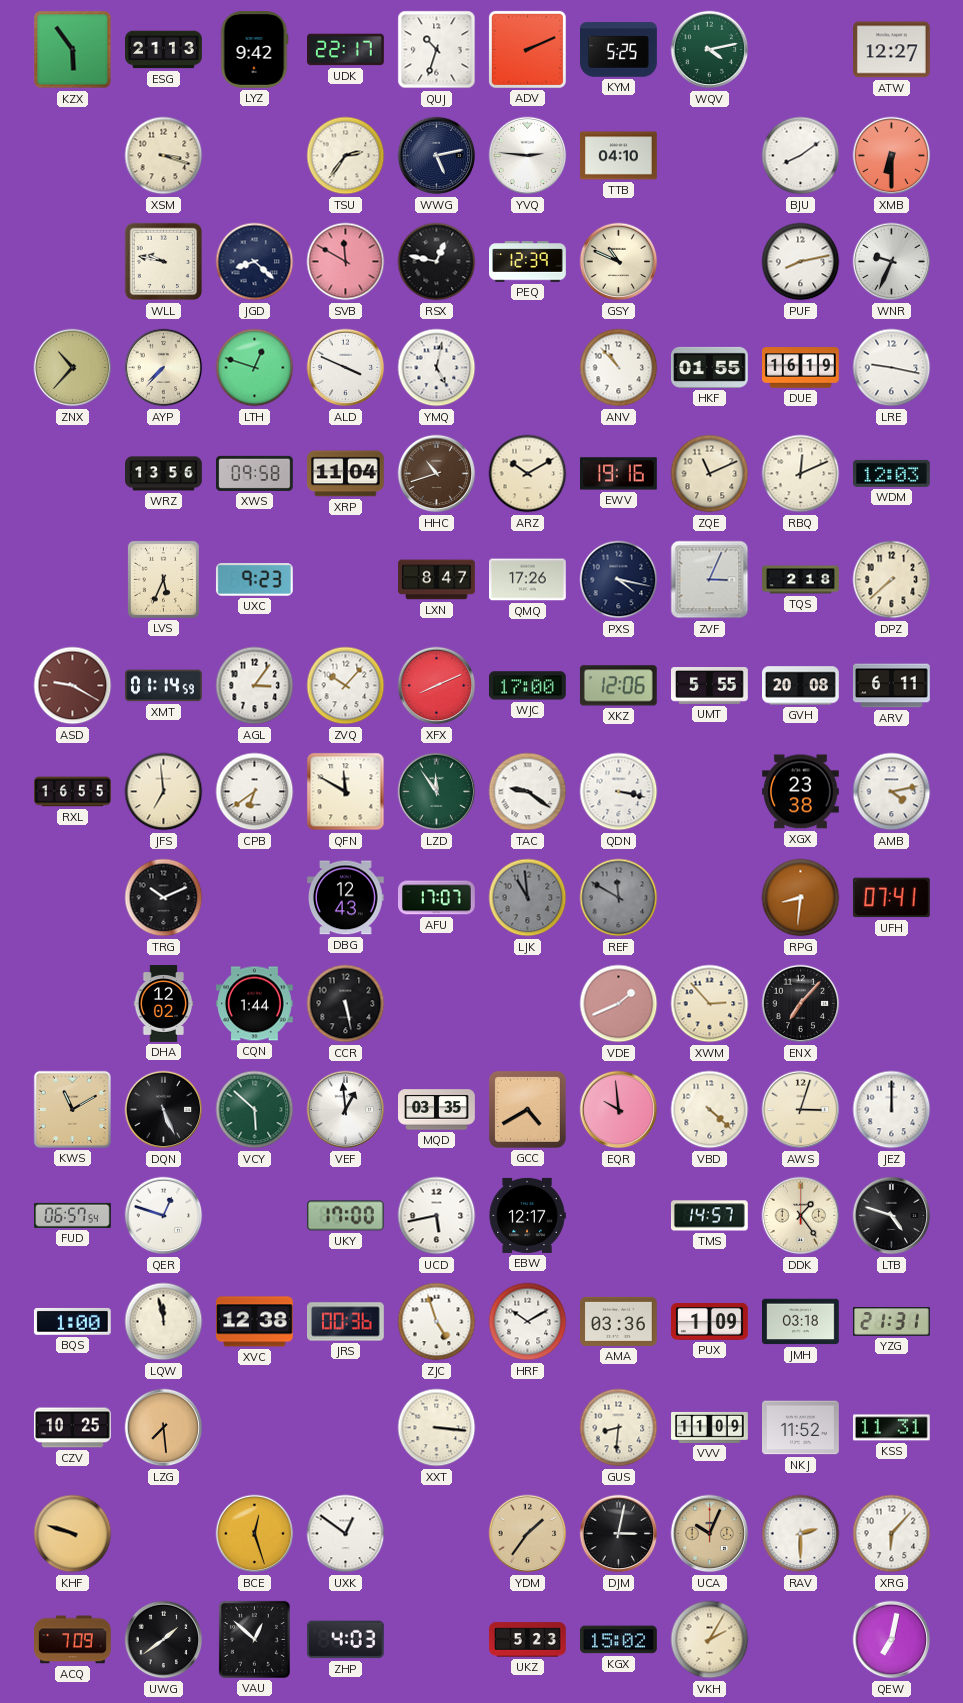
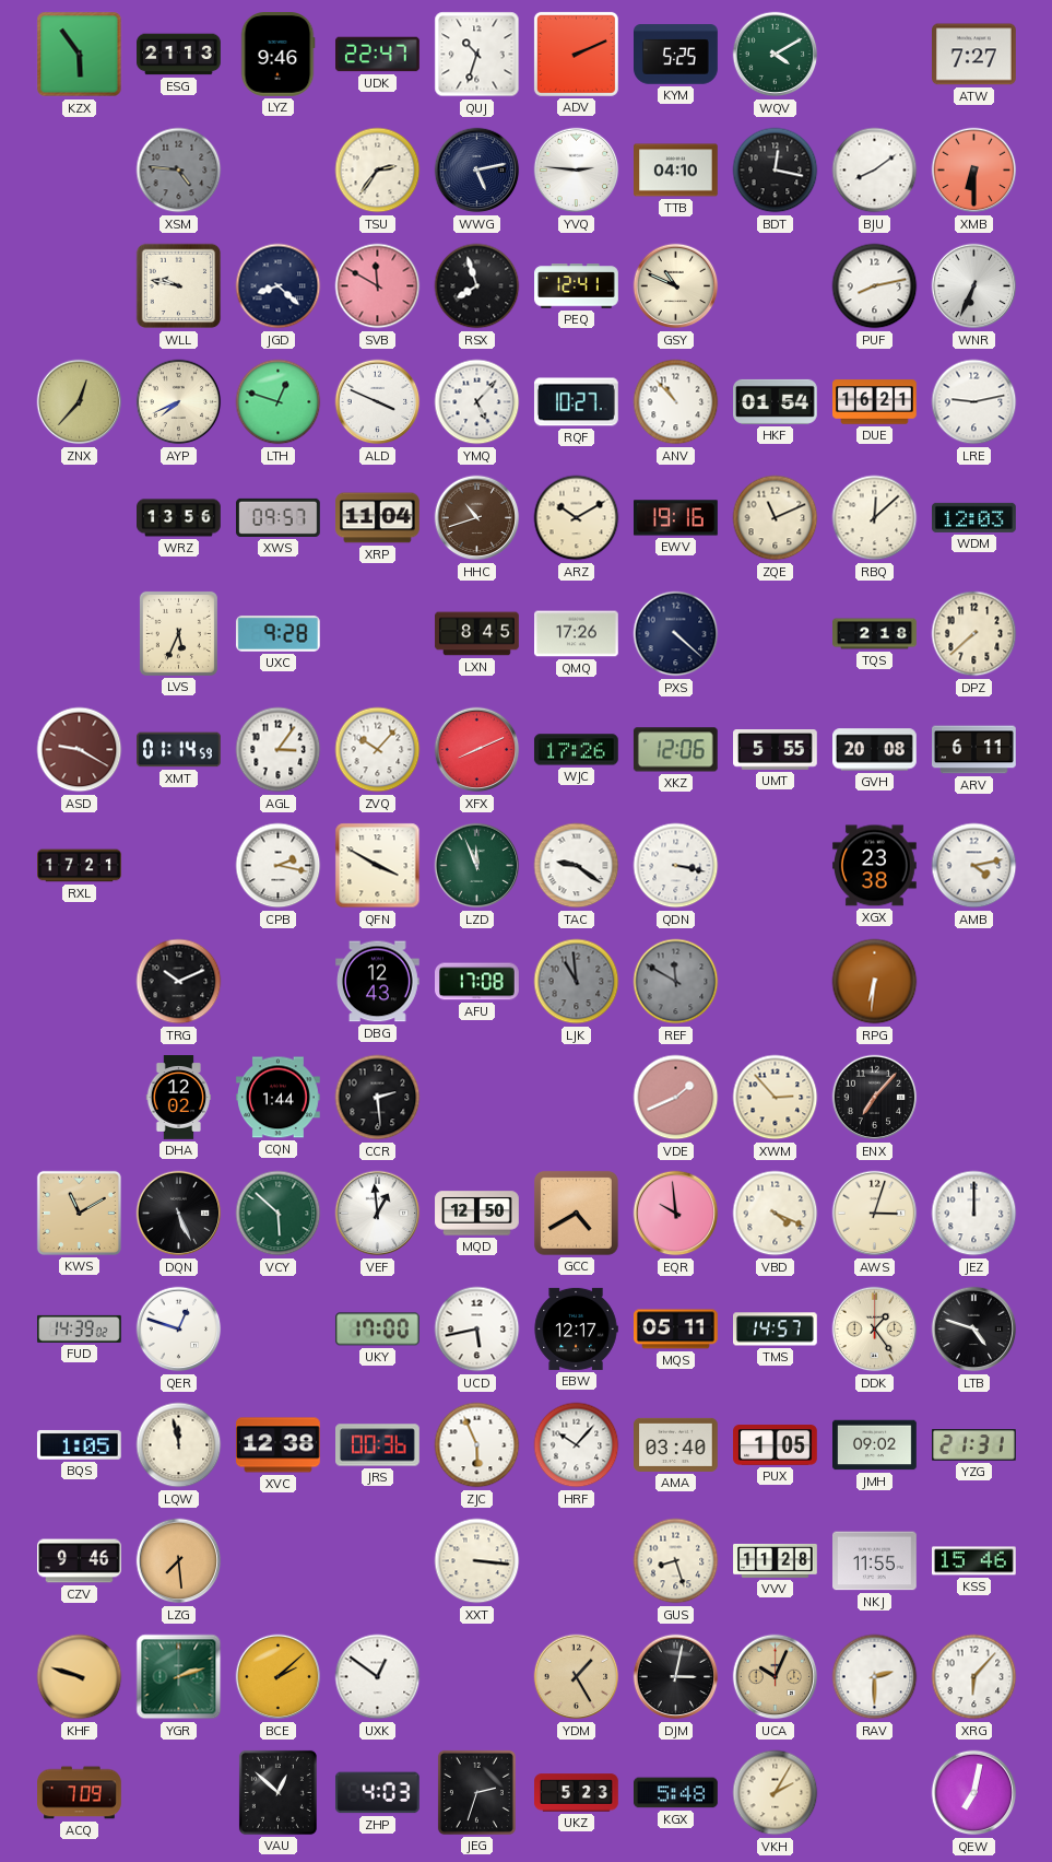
LYZ: 9:42 -> 9:46
UDK: 22:17 -> 22:47
WQV: 4:13 -> 4:10
ATW: 12:27 -> 7:27
XSM: 3:18 -> 4:46
XSM dial: cream -> grey
BDT: none -> 12:17
RSX: 12:47 -> 7:57
PEQ: 12:39 -> 12:41
WNR: 9:34 -> 6:34
ZNX: 10:37 -> 12:37
AYP: 7:37 -> 7:41
YMQ: 5:02 -> 5:07
RQF: none -> 10:27
HKF: 01:55 -> 01:54
DUE: 16:19 -> 16:21
LRE: 9:17 -> 9:13
XWS: 09:58 -> 09:57
RBQ: 12:11 -> 12:08
UXC: 9:23 -> 9:28
LXN: 8:47 -> 8:45
PXS: 4:17 -> 4:22
ZVF: 3:04 -> none
WJC: 17:00 -> 17:26
RXL: 16:55 -> 17:21
JFS: 6:59 -> none
CPB: 6:39 -> 2:17
QFN: 11:50 -> 3:50
LZD: 11:54 -> 11:56
AFU: 17:07 -> 17:08
RPG: 8:31 -> 6:31
UFH: 07:41 -> none
CCR: 5:28 -> 2:29
MQD: 03:35 -> 12:50
VBD: 4:22 -> 4:19
FUD: 06:57 -> 14:39
MQS: none -> 05:11
BQS: 1:00 -> 1:05
ZJC: 4:57 -> 5:56
HRF: 10:10 -> 10:07
AMA: 03:36 -> 03:40
PUX: 1:09 -> 1:05
JMH: 03:18 -> 09:02
CZV: 10:25 -> 9:46
GUS: 8:31 -> 8:27
VVV: 11:09 -> 11:28
NKJ: 11:52 -> 11:55
KSS: 11:31 -> 15:46
YGR: none -> 2:12
BCE: 12:27 -> 2:08
YDM: 1:36 -> 1:25
UWG: 1:39 -> none
JEG: none -> 2:33
KGX: 15:02 -> 5:48
